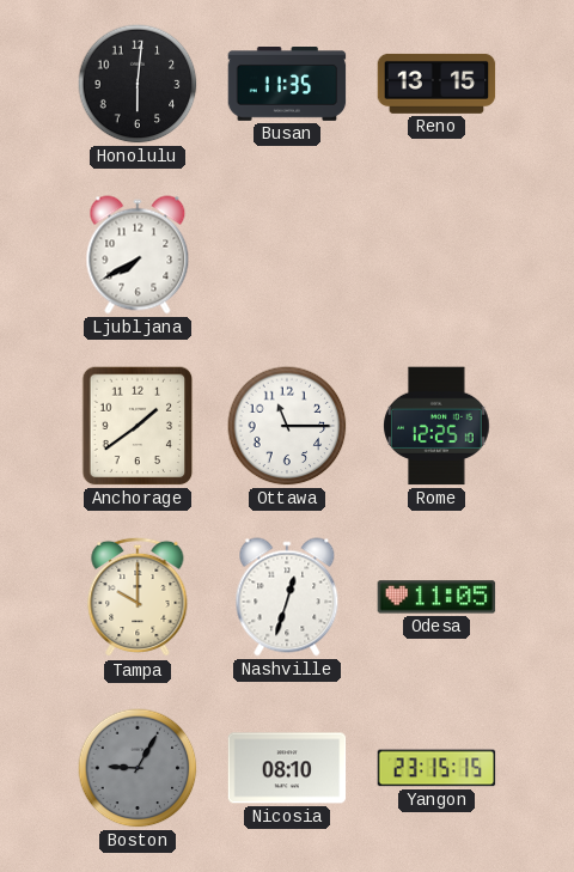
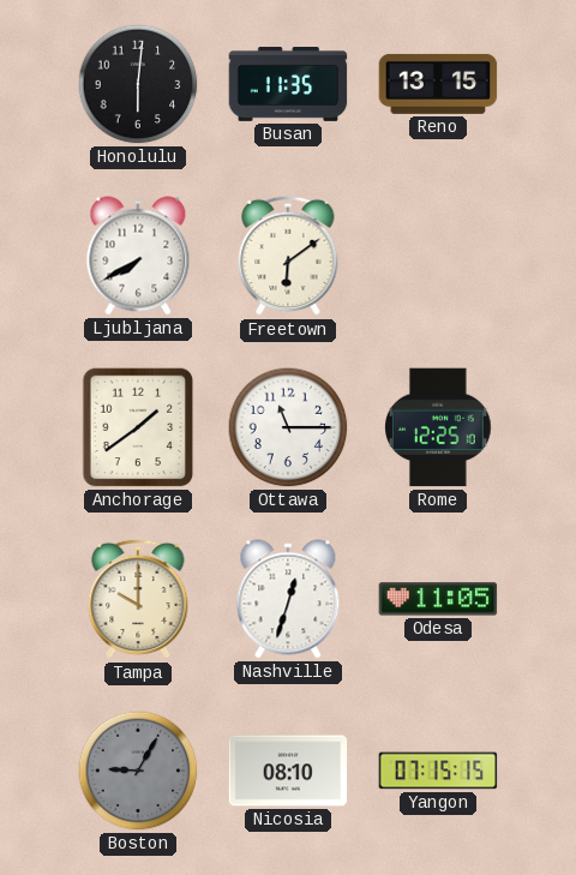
Freetown: none -> 6:09
Yangon: 23:15 -> 07:15
